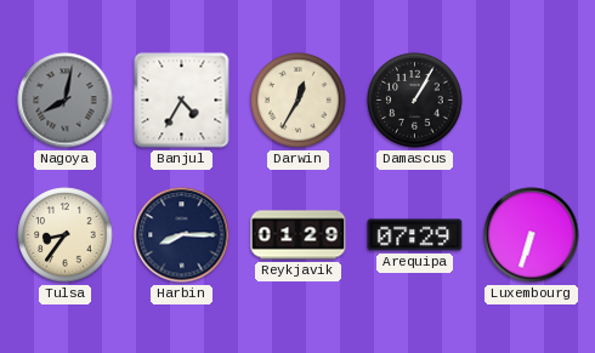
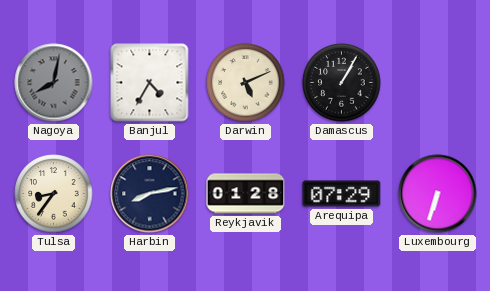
Darwin: 12:35 -> 5:11
Harbin: 8:15 -> 8:13
Reykjavik: 01:29 -> 01:28
